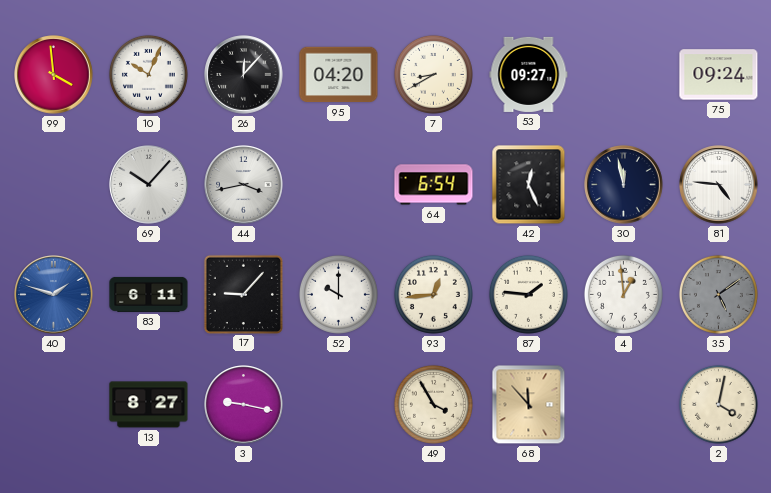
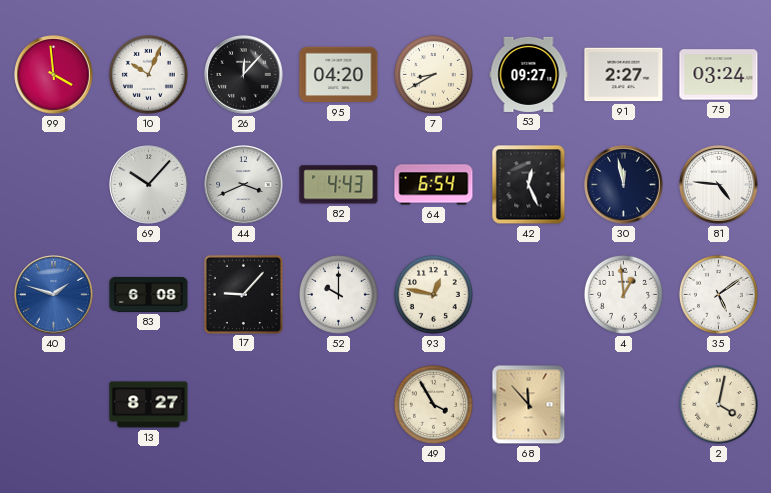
91: none -> 2:27
75: 09:24 -> 03:24
44: 3:43 -> 3:41
82: none -> 4:43
83: 6:11 -> 6:08
93: 12:44 -> 12:47
87: 1:46 -> none
35 dial: grey -> white
3: 9:17 -> none
